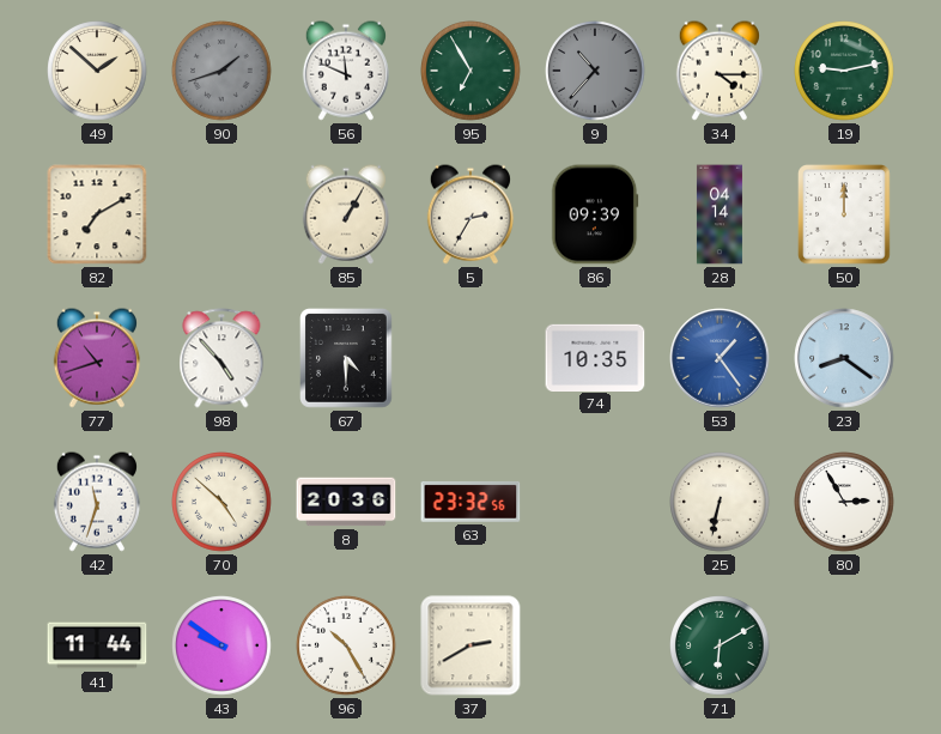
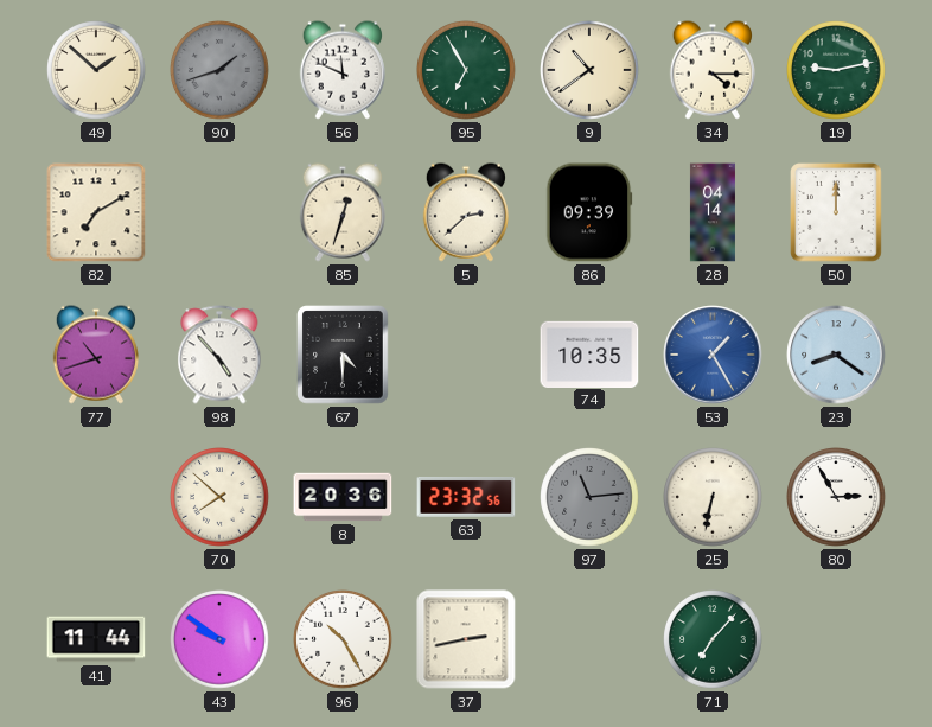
9: 10:37 -> 10:39
9 dial: grey -> cream
85: 1:05 -> 12:33
5: 2:35 -> 2:38
53: 1:24 -> 1:25
42: 11:33 -> none
70: 4:52 -> 7:52
97: none -> 11:14
37: 2:40 -> 2:43
71: 6:10 -> 7:07
